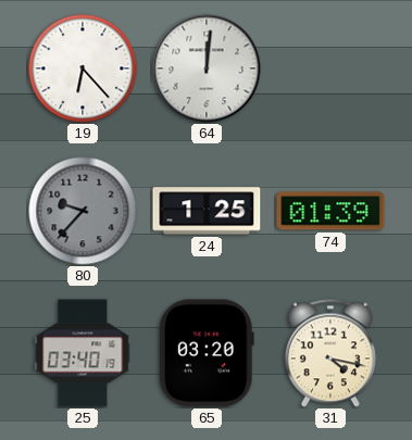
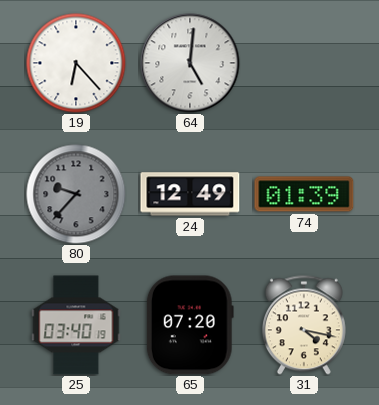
64: 12:01 -> 5:01
24: 1:25 -> 12:49
65: 03:20 -> 07:20
